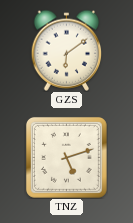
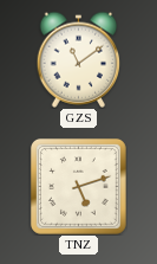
GZS: 6:09 -> 11:09
